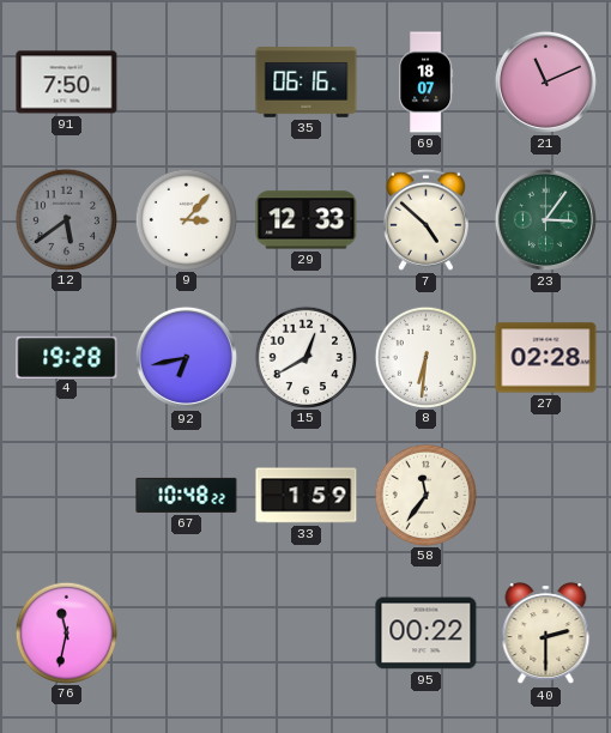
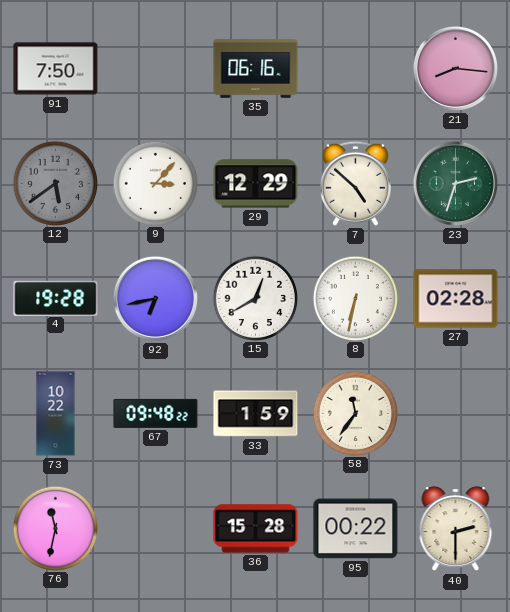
69: 18:07 -> none
21: 11:11 -> 8:16
29: 12:33 -> 12:29
23: 3:06 -> 2:33
8: 6:31 -> 6:32
73: none -> 10:22
67: 10:48 -> 09:48
36: none -> 15:28
